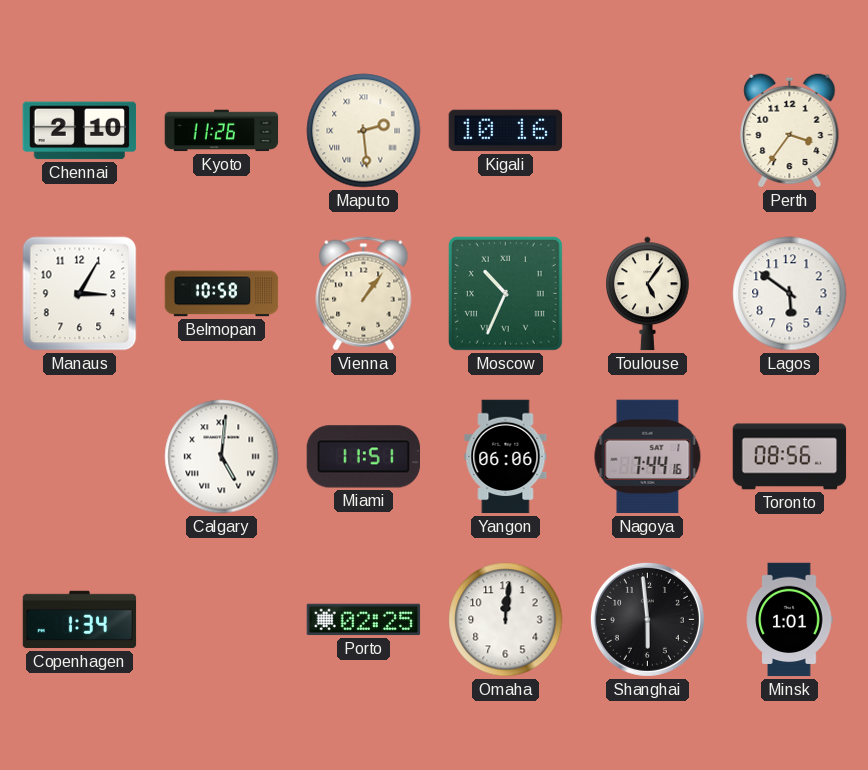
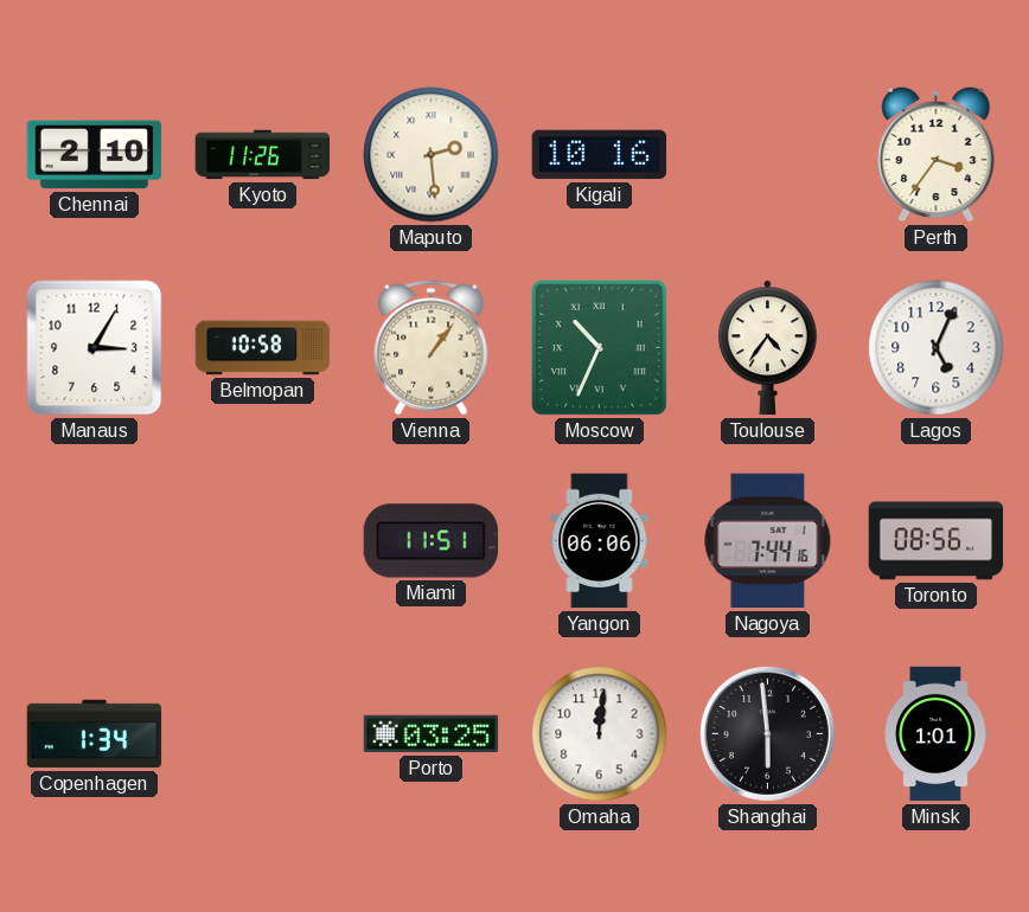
Toulouse: 5:06 -> 4:36
Lagos: 5:51 -> 5:04
Calgary: 5:01 -> none
Porto: 02:25 -> 03:25
